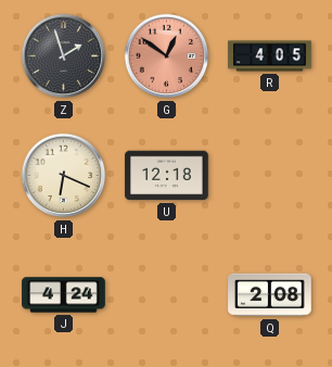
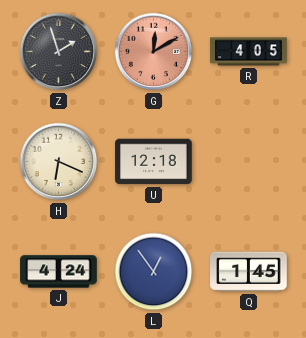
G: 12:51 -> 12:10
L: none -> 12:54
Q: 2:08 -> 1:45
